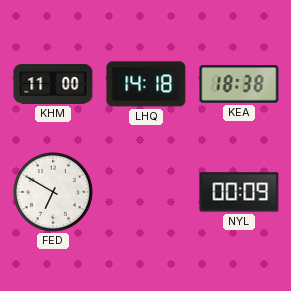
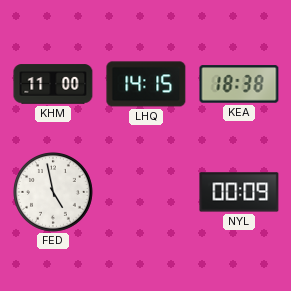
LHQ: 14:18 -> 14:15
FED: 6:50 -> 4:58
